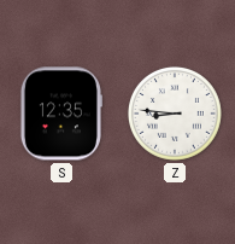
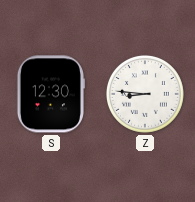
S: 12:35 -> 12:30
